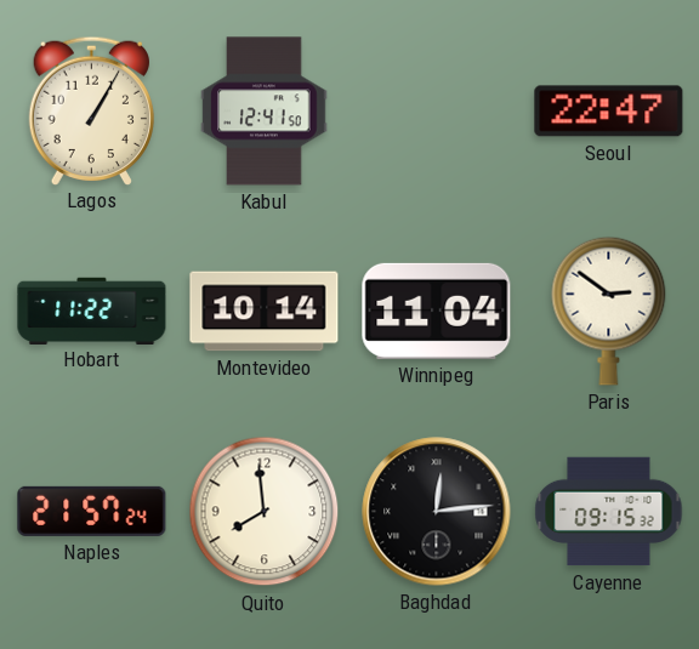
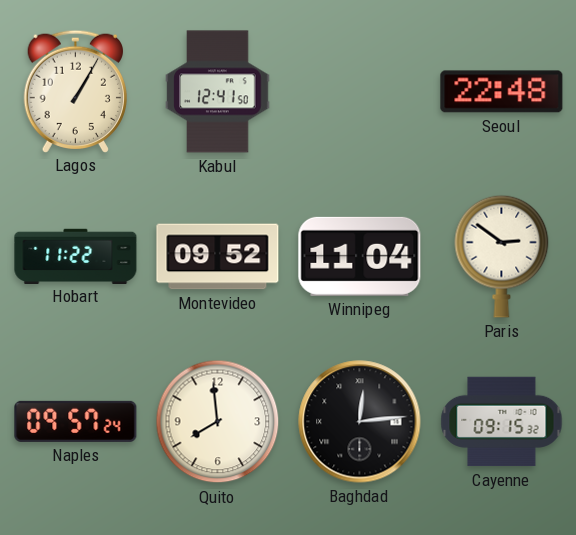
Seoul: 22:47 -> 22:48
Montevideo: 10:14 -> 09:52
Naples: 21:57 -> 09:57
